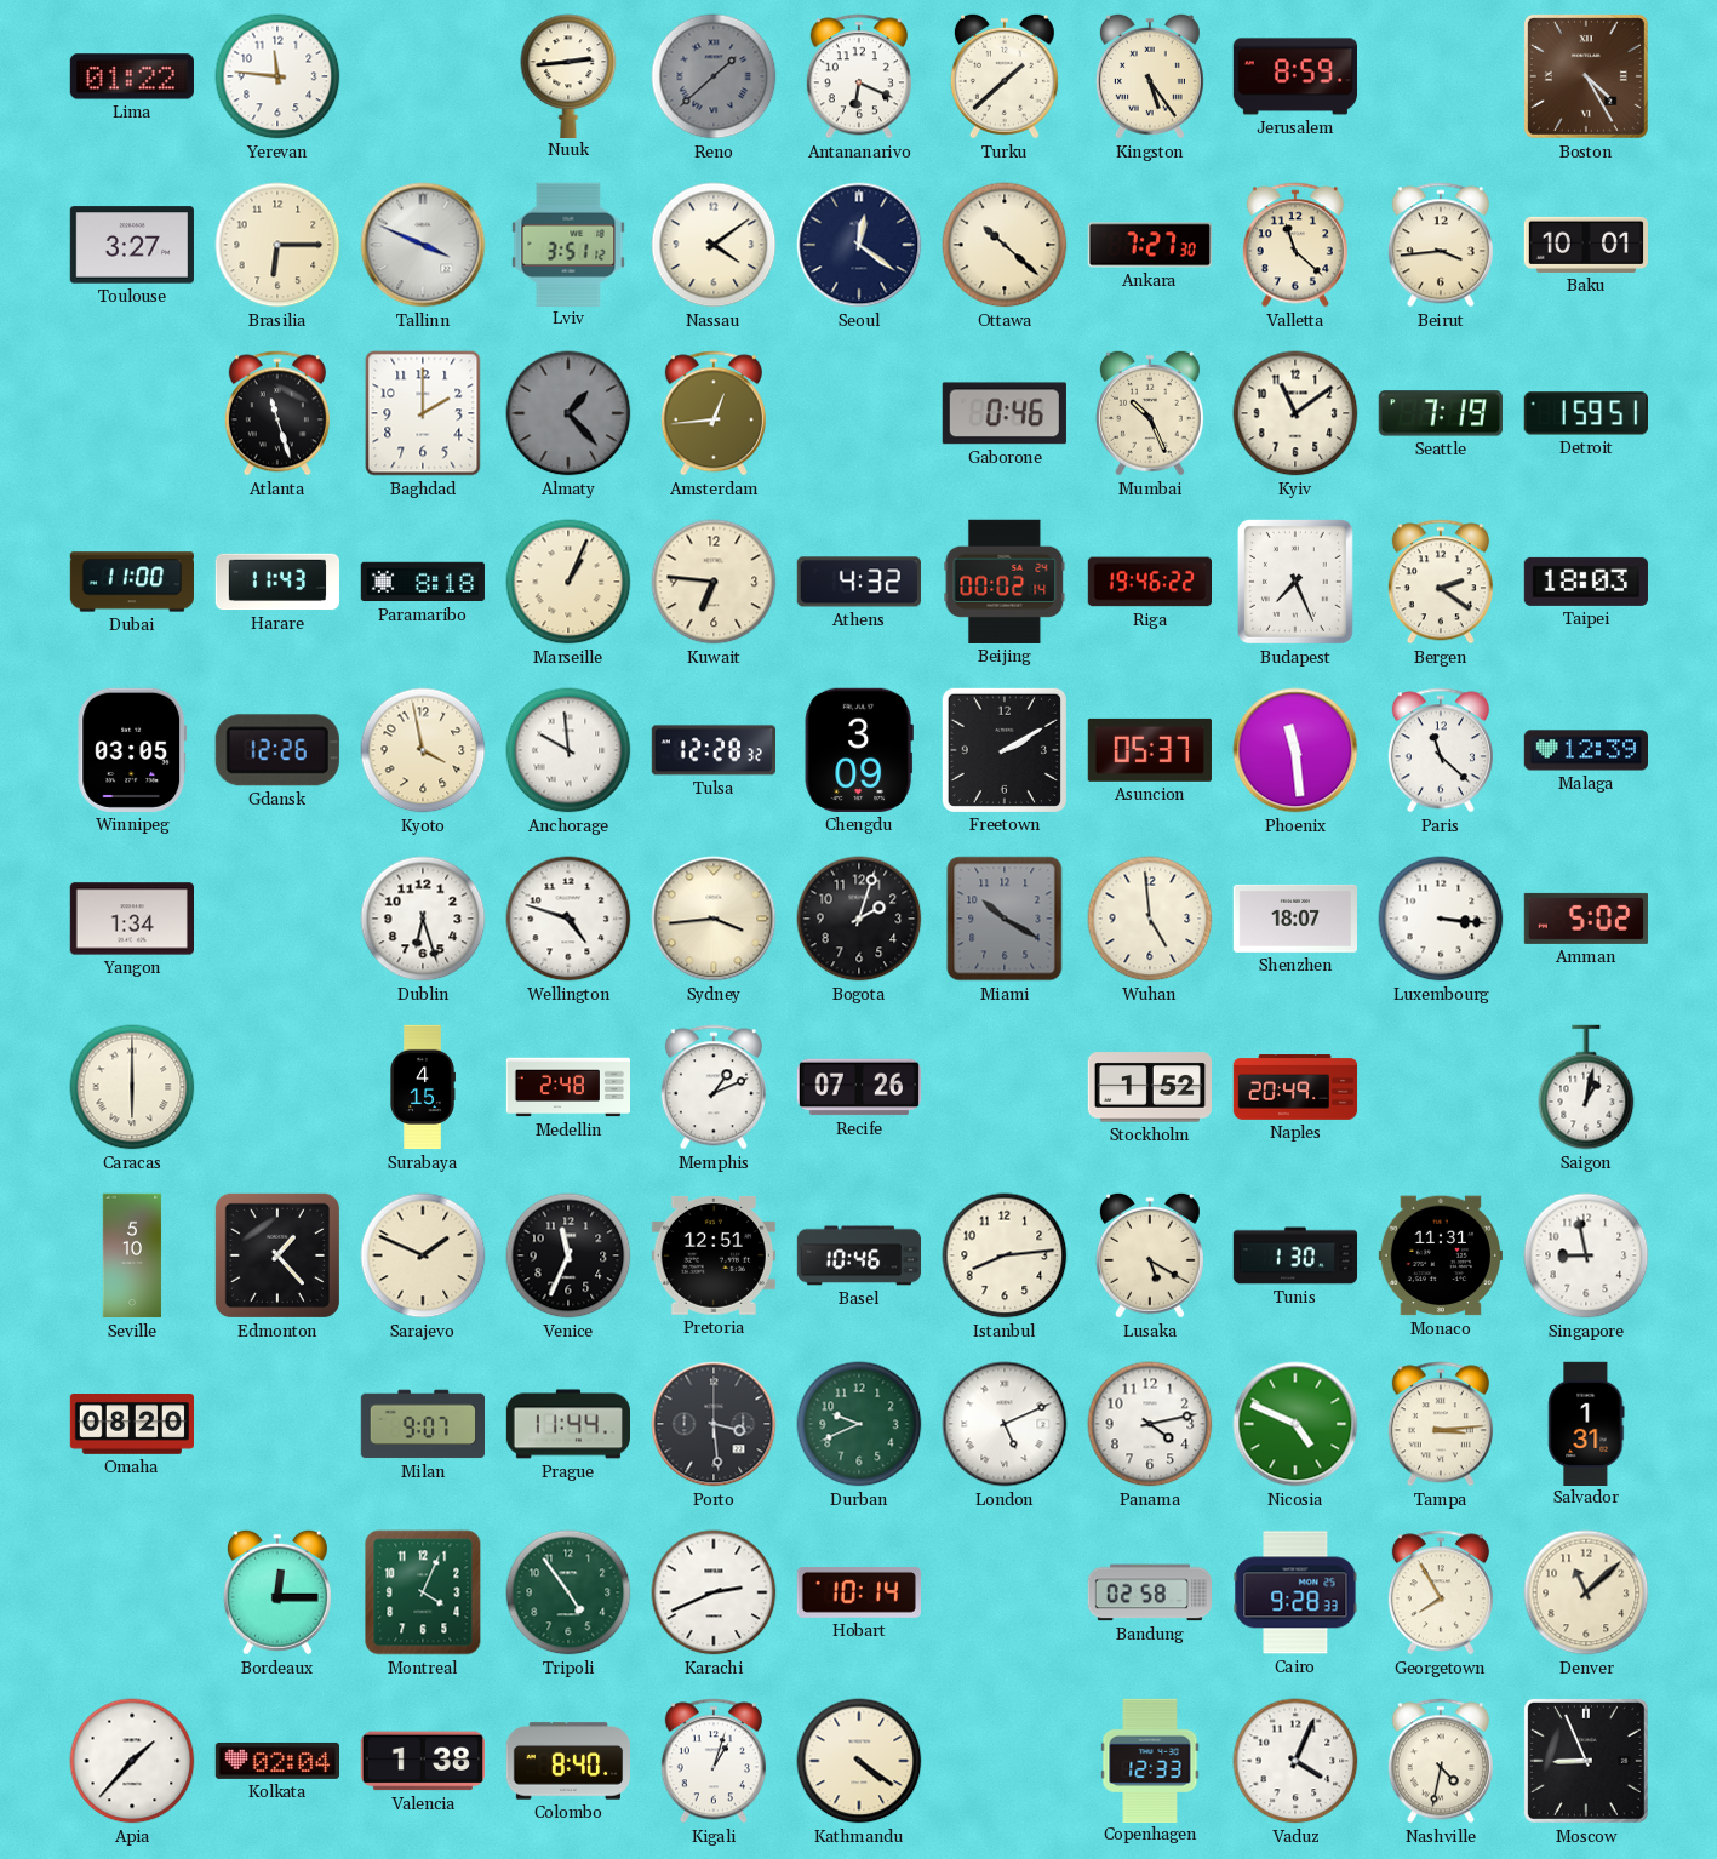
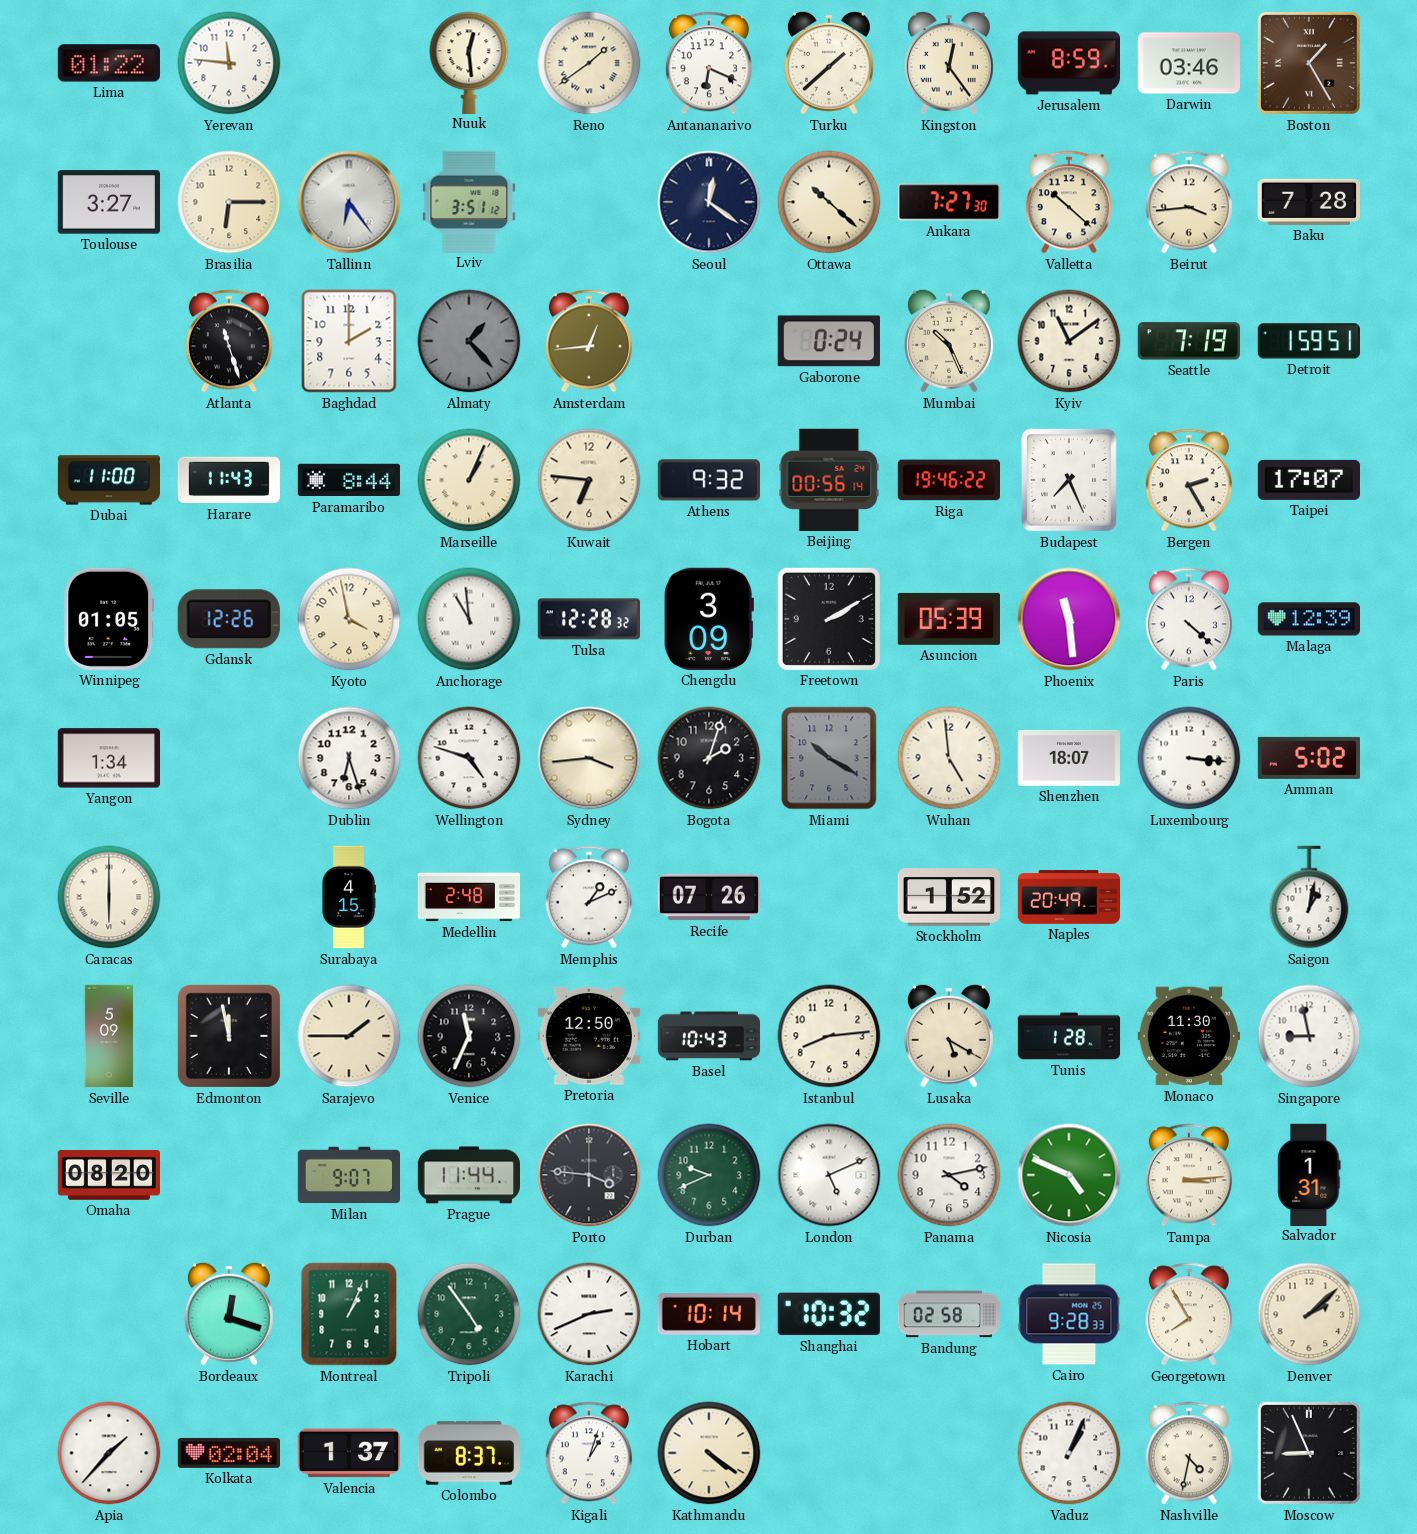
Nuuk: 2:44 -> 12:29
Reno: 1:38 -> 1:39
Reno dial: grey -> cream
Kingston: 5:24 -> 12:24
Darwin: none -> 03:46
Boston: 4:25 -> 1:25
Tallinn: 3:49 -> 6:24
Nassau: 4:09 -> none
Valletta: 11:22 -> 10:22
Baku: 10:01 -> 7:28
Gaborone: 0:46 -> 0:24
Paramaribo: 8:18 -> 8:44
Athens: 4:32 -> 9:32
Beijing: 00:02 -> 00:56
Bergen: 2:21 -> 2:25
Taipei: 18:03 -> 17:07
Winnipeg: 03:05 -> 01:05
Anchorage: 9:59 -> 10:59
Asuncion: 05:37 -> 05:39
Paris: 11:22 -> 4:22
Seville: 5:10 -> 5:09
Edmonton: 1:23 -> 11:58
Sarajevo: 1:49 -> 1:45
Pretoria: 12:51 -> 12:50
Basel: 10:46 -> 10:43
Tunis: 1:30 -> 1:28
Monaco: 11:31 -> 11:30
Porto: 3:29 -> 3:46
Bordeaux: 12:15 -> 12:18
Montreal: 4:04 -> 1:04
Shanghai: none -> 10:32
Denver: 11:08 -> 2:08
Valencia: 1:38 -> 1:37
Colombo: 8:40 -> 8:37
Copenhagen: 12:33 -> none
Vaduz: 4:04 -> 1:04
